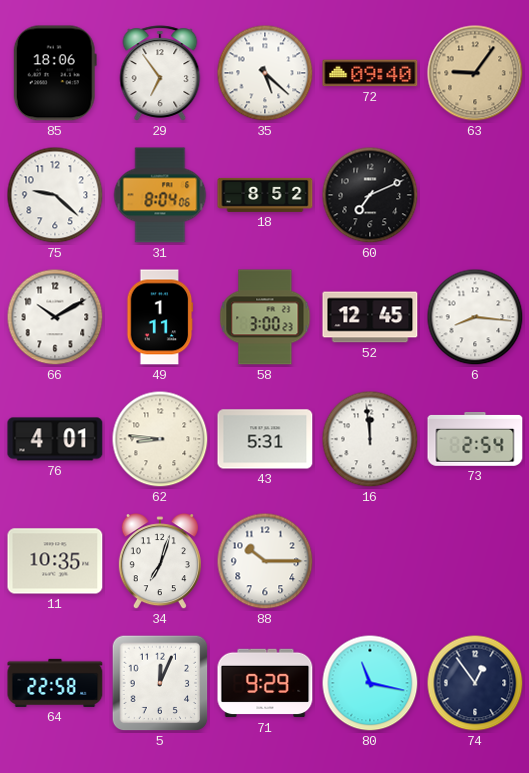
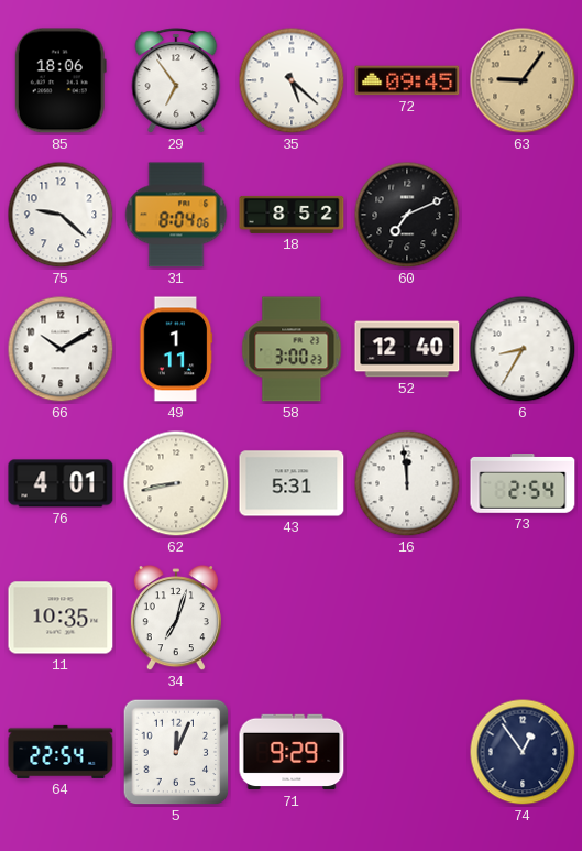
72: 09:40 -> 09:45
52: 12:45 -> 12:40
6: 8:16 -> 8:35
62: 8:46 -> 8:43
88: 10:15 -> none
64: 22:58 -> 22:54
80: 11:17 -> none
